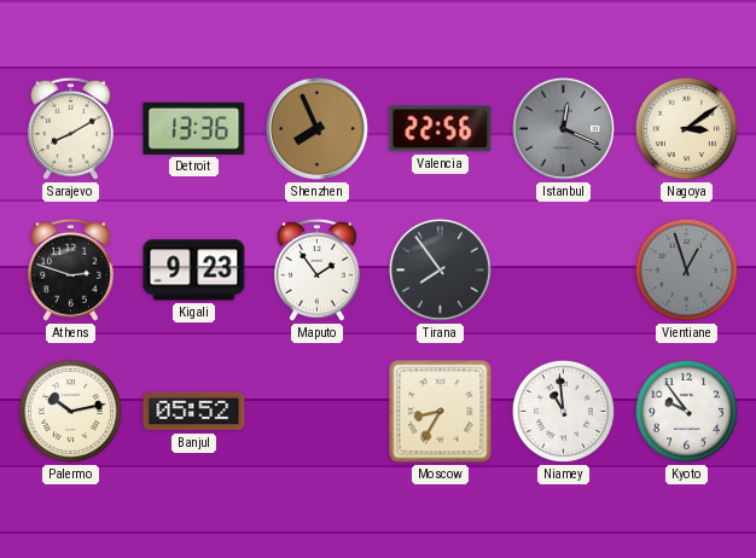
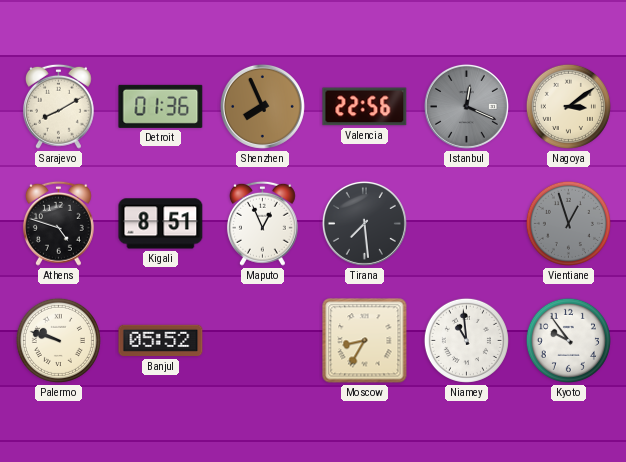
Detroit: 13:36 -> 01:36
Athens: 2:48 -> 4:48
Kigali: 9:23 -> 8:51
Maputo: 1:54 -> 12:56
Tirana: 7:54 -> 7:29
Palermo: 10:13 -> 9:48
